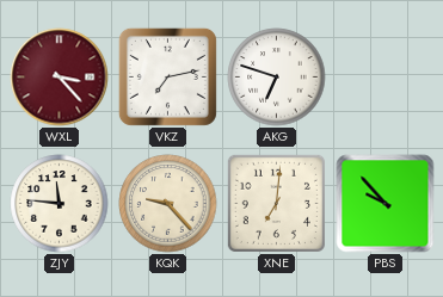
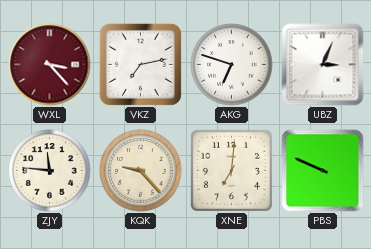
UBZ: none -> 3:04
PBS: 9:53 -> 9:49
